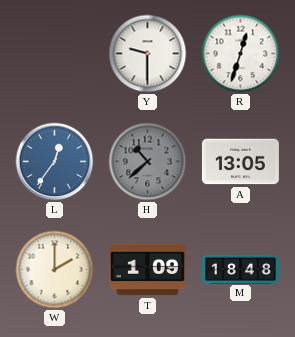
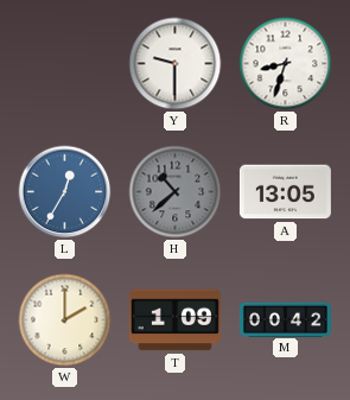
R: 12:33 -> 8:33
L: 12:36 -> 12:35
M: 18:48 -> 00:42
